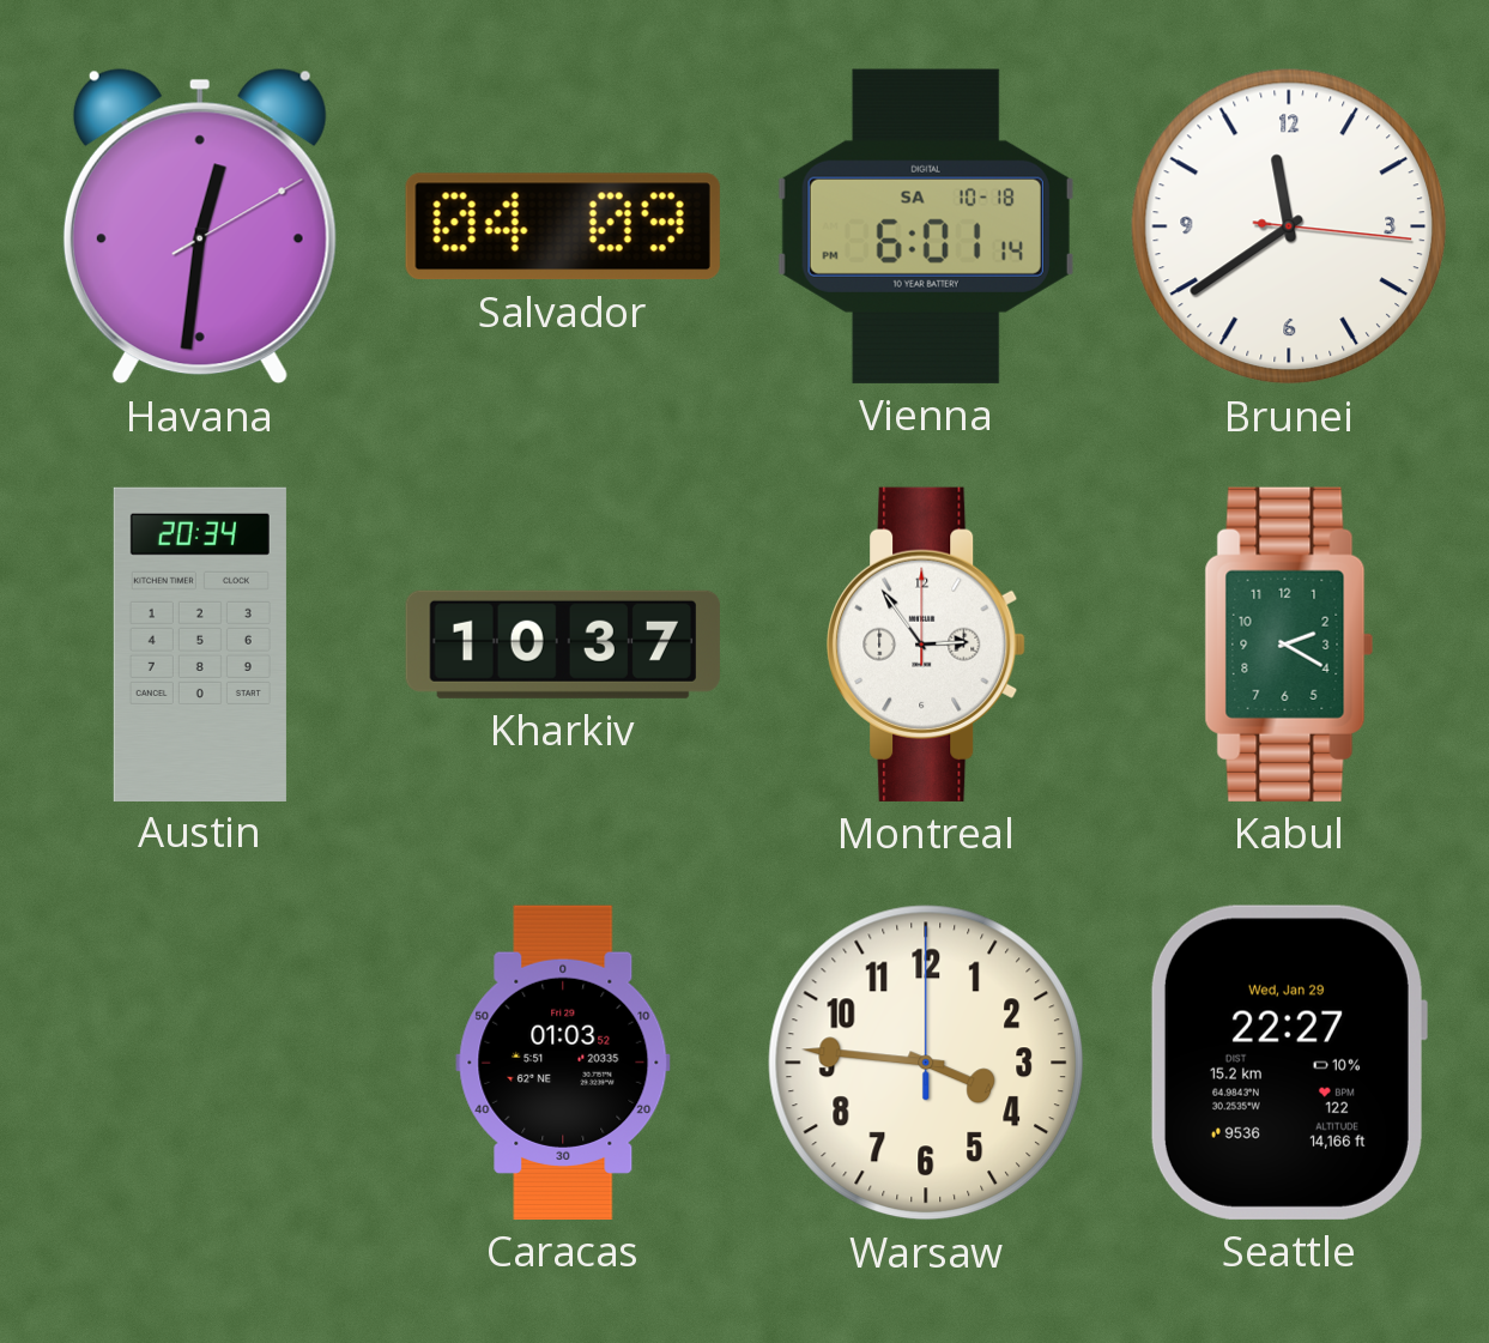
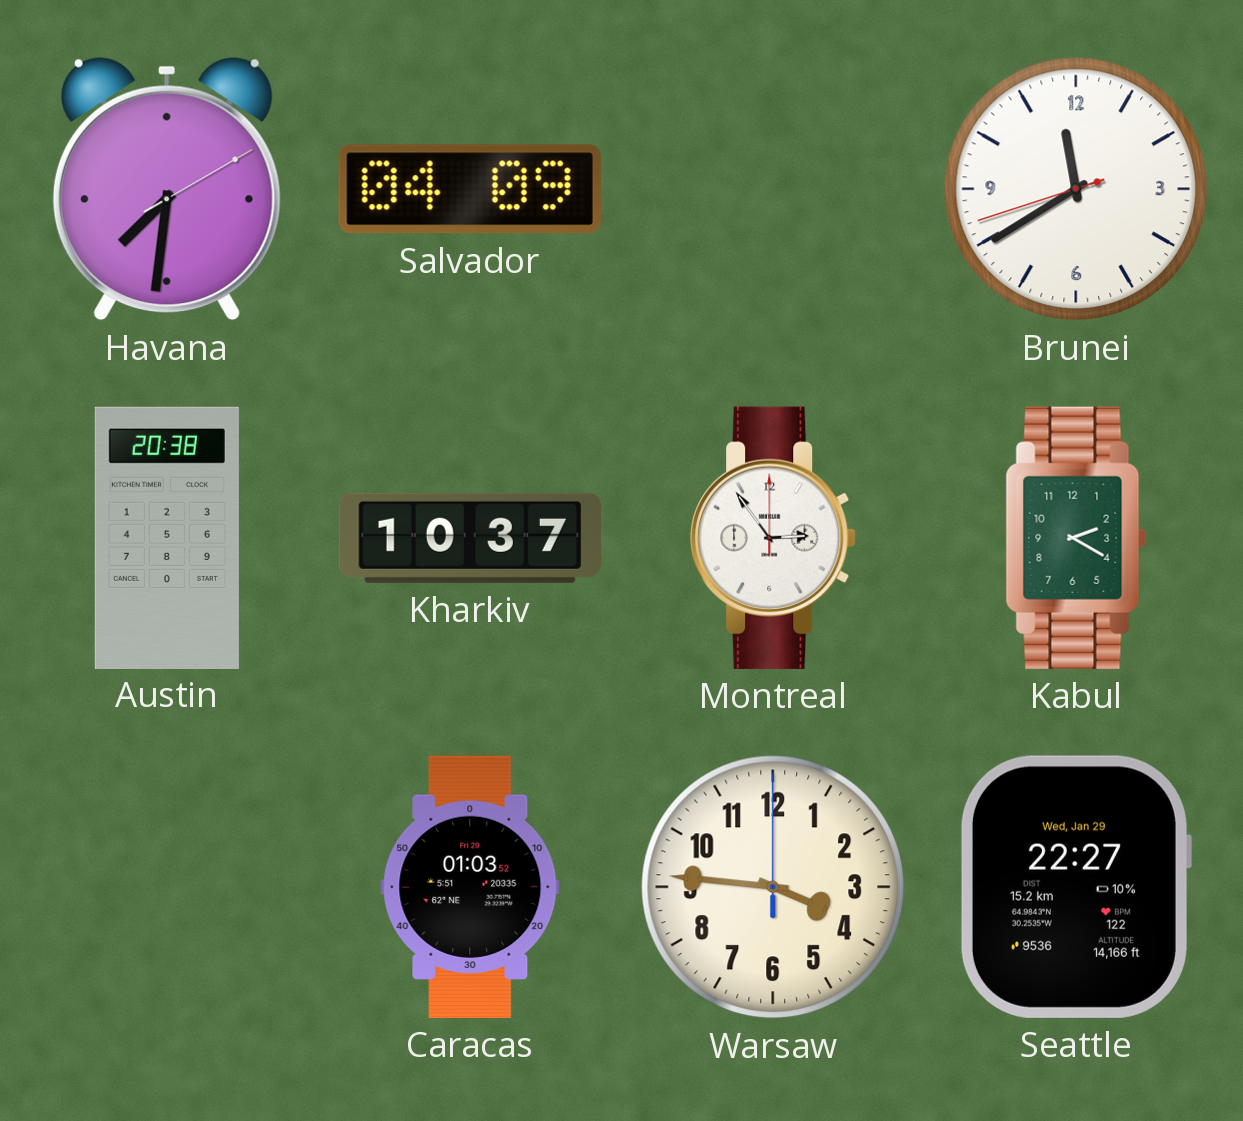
Havana: 12:31 -> 7:31
Vienna: 6:01 -> none
Brunei: 11:39:16 -> 11:39:42
Austin: 20:34 -> 20:38
